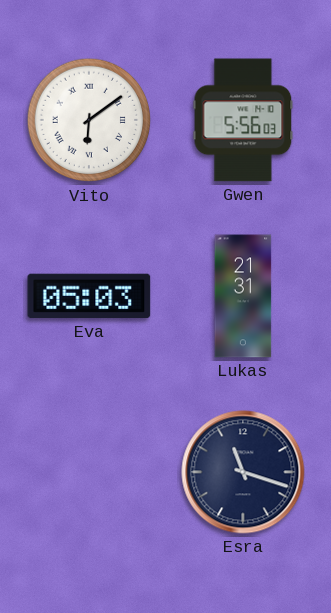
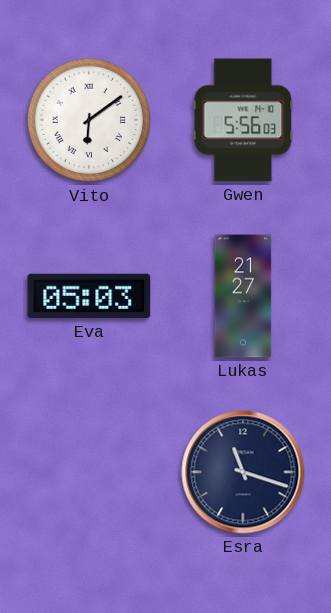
Lukas: 21:31 -> 21:27
